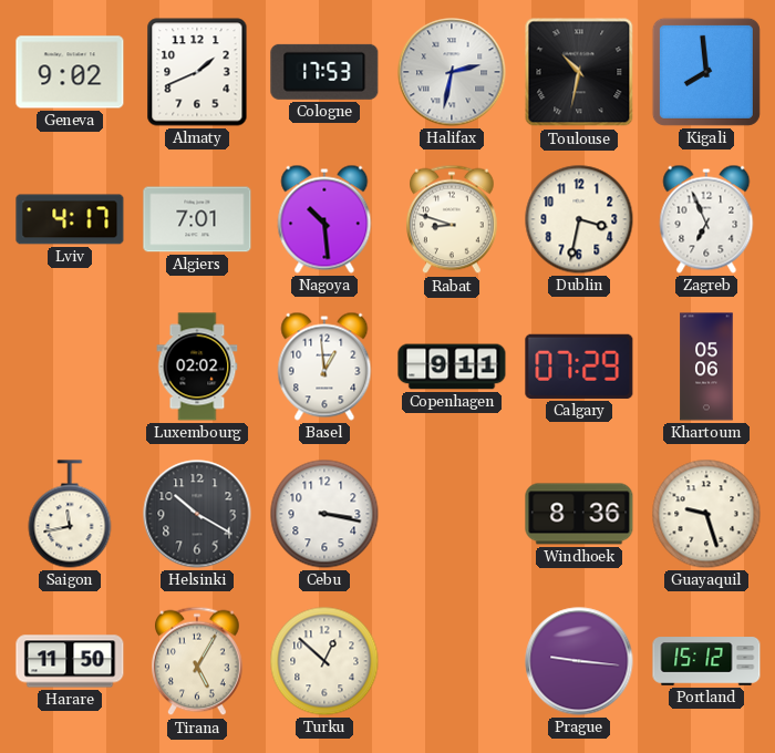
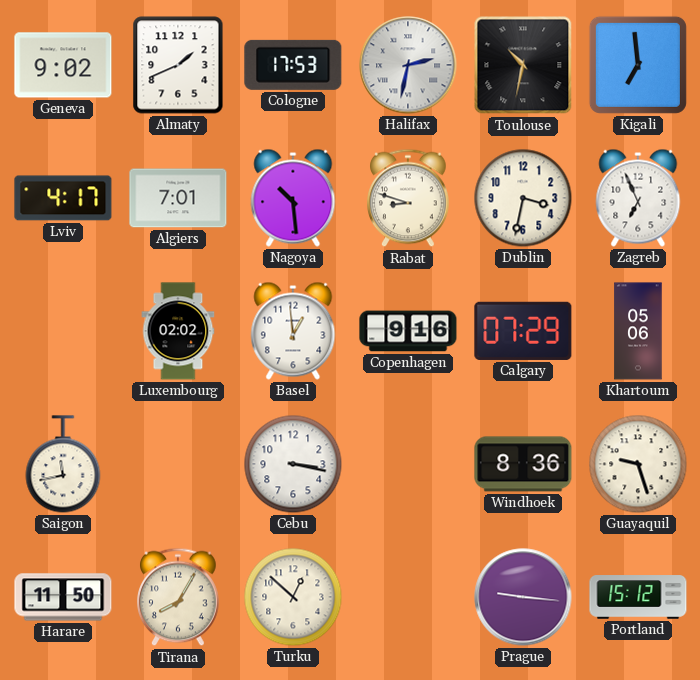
Kigali: 7:59 -> 6:59
Copenhagen: 9:11 -> 9:16
Helsinki: 10:20 -> none
Tirana: 5:05 -> 8:05
